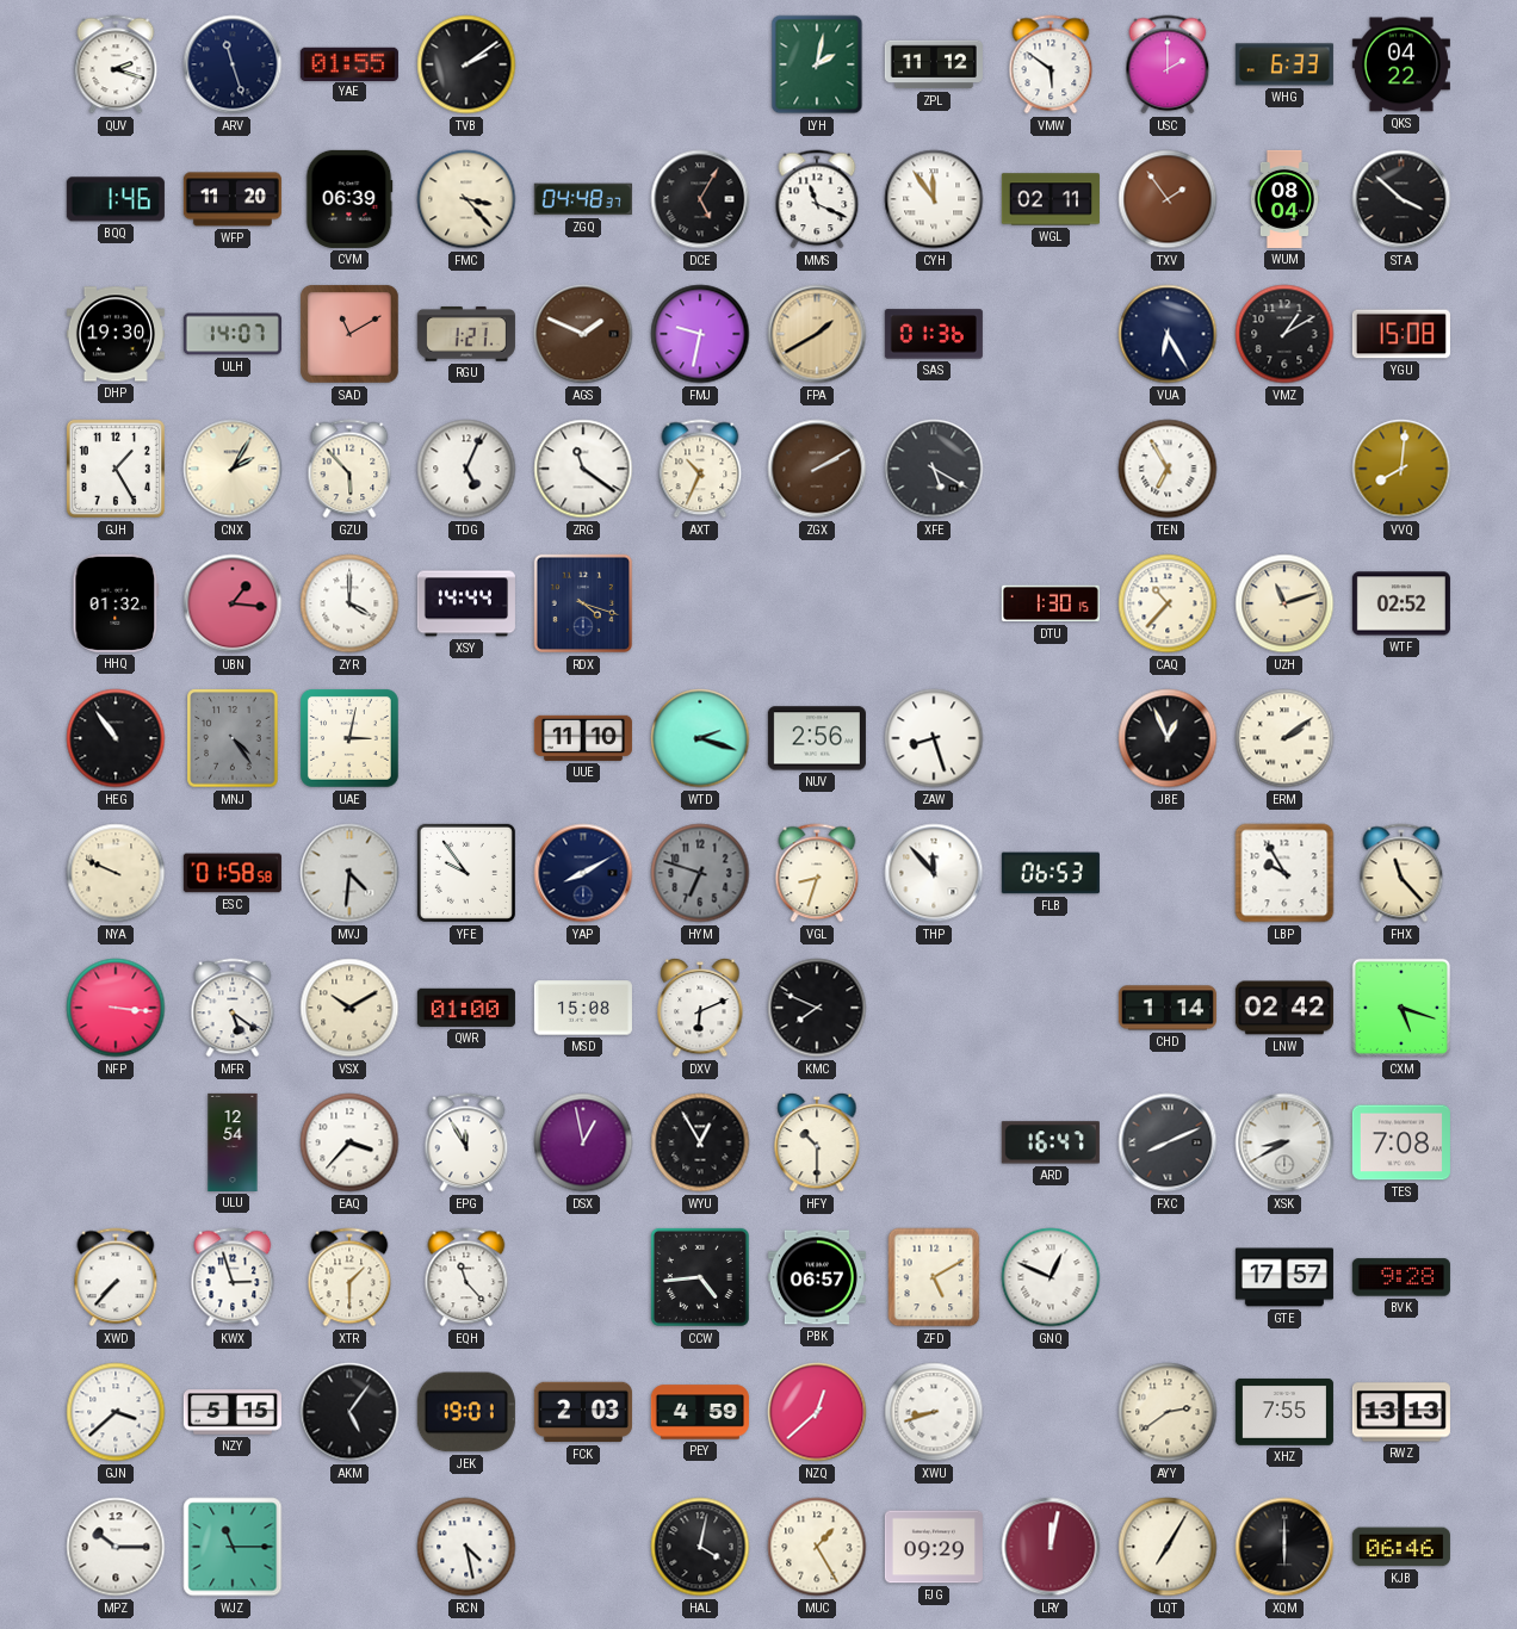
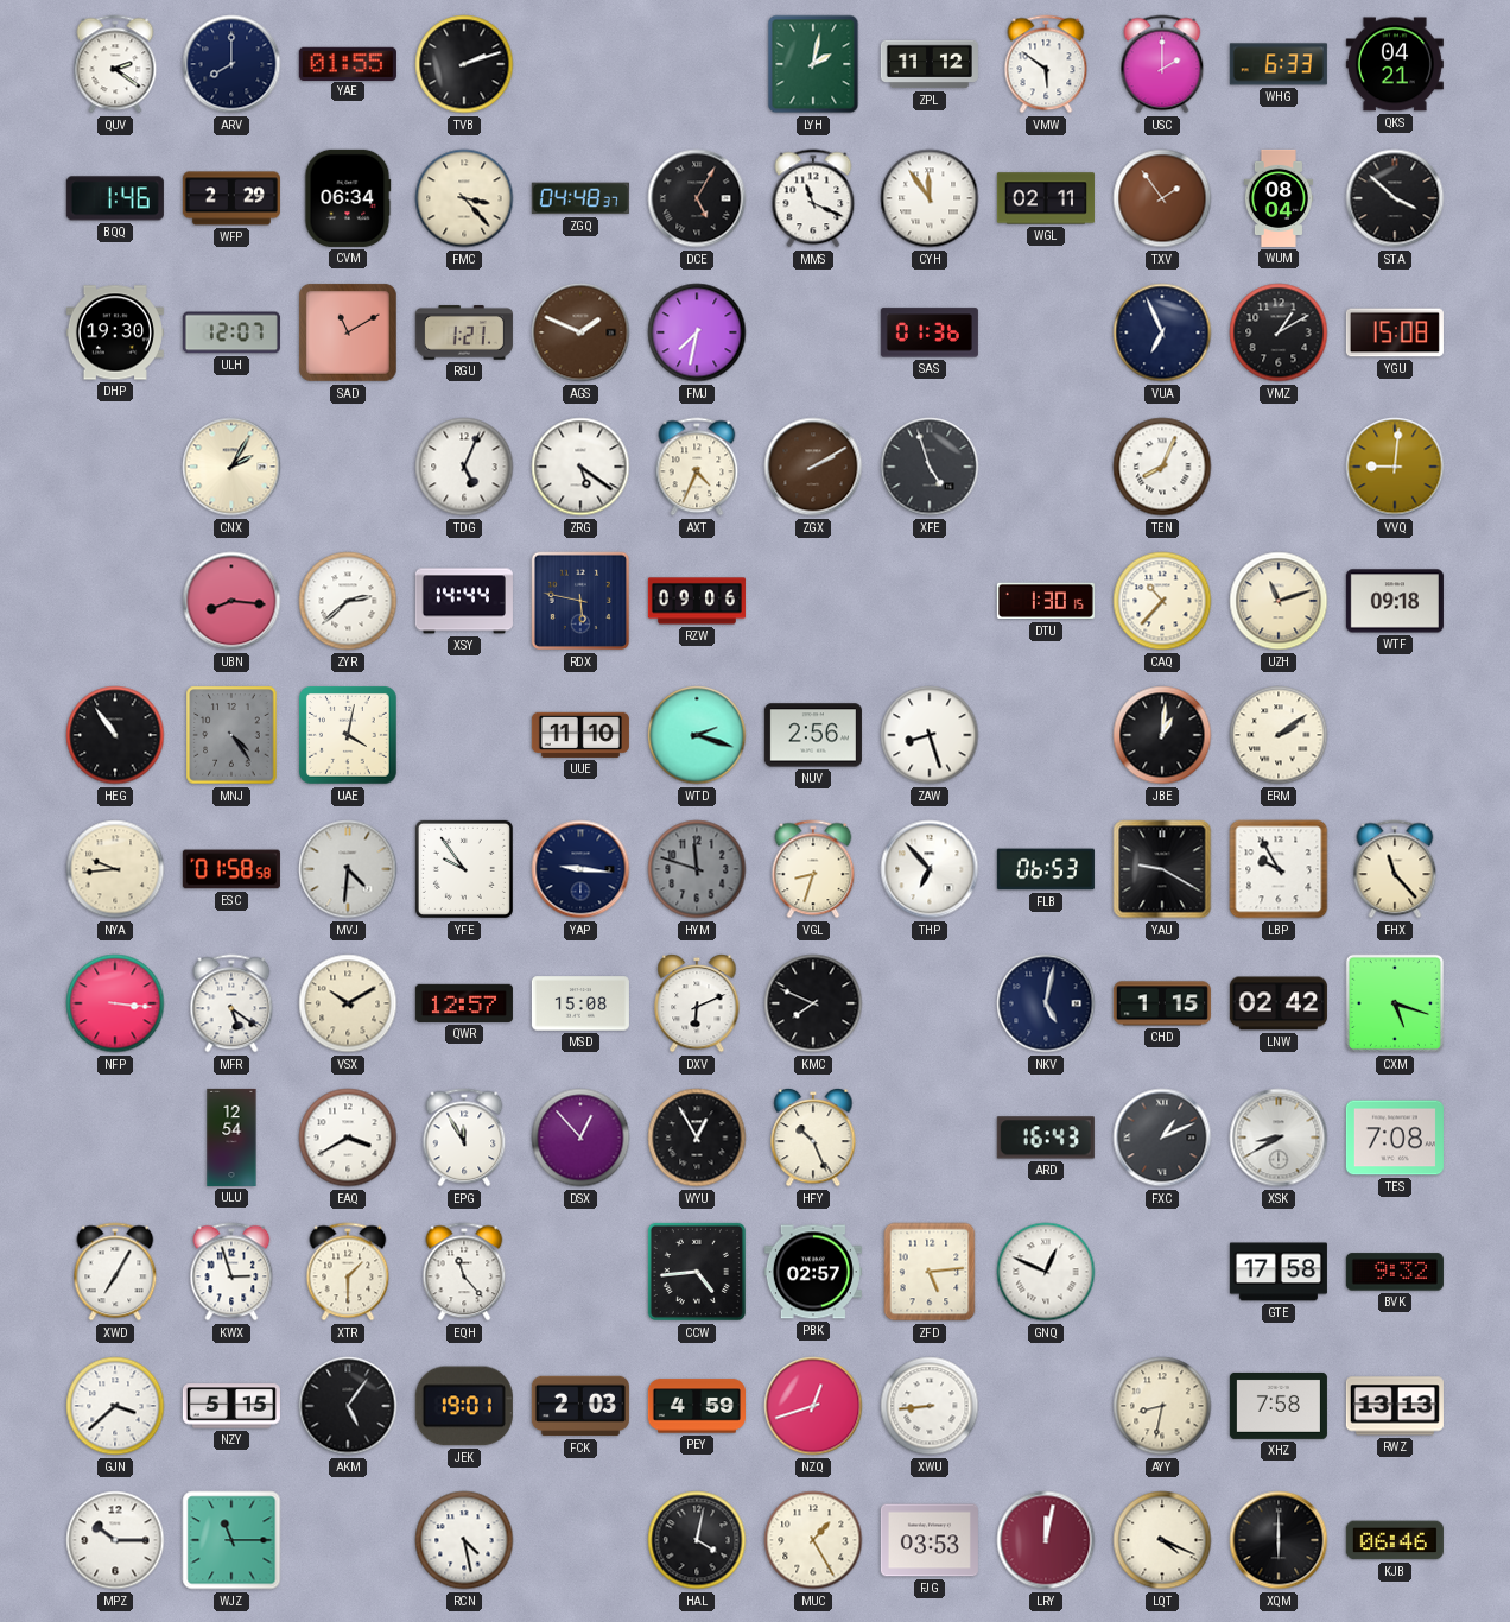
QUV: 2:18 -> 2:21
ARV: 11:27 -> 8:00
TVB: 2:09 -> 2:12
QKS: 04:22 -> 04:21
WFP: 11:20 -> 2:29
CVM: 06:39 -> 06:34
ULH: 14:07 -> 12:07
FMJ: 9:32 -> 7:32
FPA: 1:40 -> none
VUA: 6:25 -> 6:56
GJH: 1:25 -> none
GZU: 5:53 -> none
ZRG: 11:21 -> 5:21
AXT: 10:34 -> 4:34
XFE: 5:20 -> 4:57
TEN: 6:55 -> 8:04
VVQ: 8:01 -> 9:01
HHQ: 01:32 -> none
UBN: 1:16 -> 8:16
ZYR: 4:00 -> 2:38
RDX: 4:18 -> 5:47
RZW: none -> 09:06
WTF: 02:52 -> 09:18
UAE: 3:02 -> 4:02
JBE: 12:56 -> 1:01
NYA: 9:49 -> 9:44
YAP: 8:10 -> 9:16
HYM: 6:48 -> 11:48
THP: 11:53 -> 6:53
YAU: none -> 9:20
QWR: 01:00 -> 12:57
NKV: none -> 5:02
CHD: 1:14 -> 1:15
EAQ: 3:37 -> 3:40
DSX: 12:58 -> 12:53
HFY: 10:30 -> 10:26
ARD: 16:47 -> 16:43
FXC: 8:11 -> 1:11
XWD: 7:37 -> 7:05
PBK: 06:57 -> 02:57
ZFD: 5:10 -> 5:14
GTE: 17:57 -> 17:58
BVK: 9:28 -> 9:32
NZQ: 12:38 -> 12:42
XWU: 8:42 -> 8:44
AYY: 2:39 -> 8:32
XHZ: 7:55 -> 7:58
FJG: 09:29 -> 03:53
LQT: 7:05 -> 4:19
